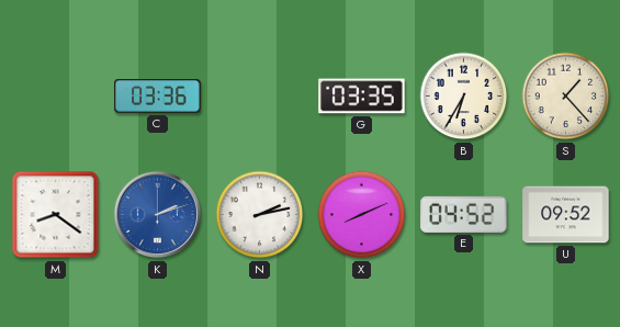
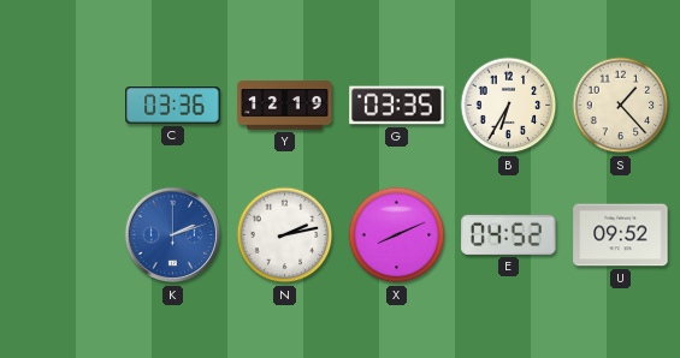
Y: none -> 12:19
M: 8:21 -> none
